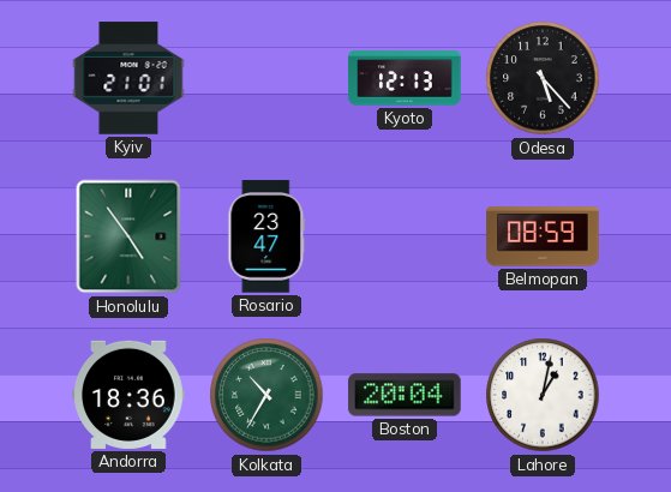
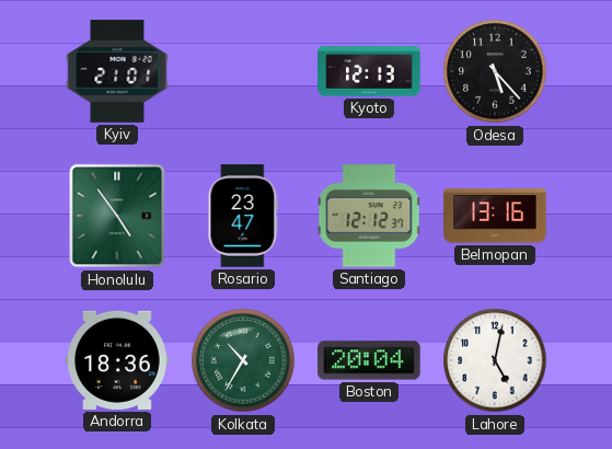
Santiago: none -> 12:12
Belmopan: 08:59 -> 13:16
Lahore: 1:02 -> 5:02
